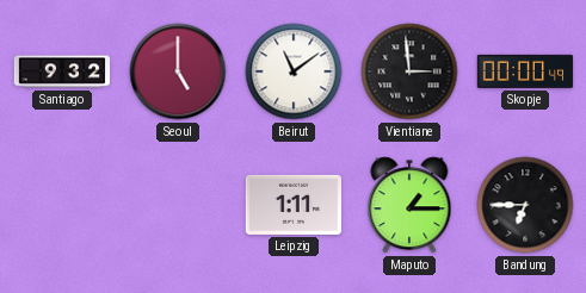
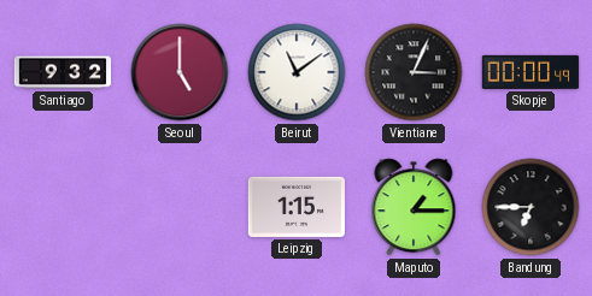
Vientiane: 2:59 -> 3:04
Leipzig: 1:11 -> 1:15
